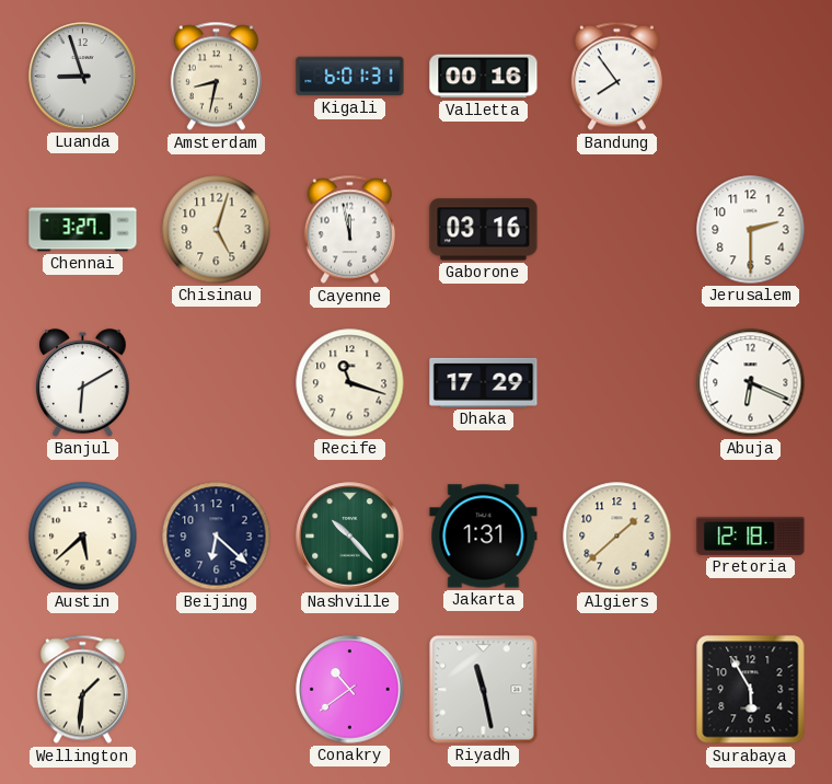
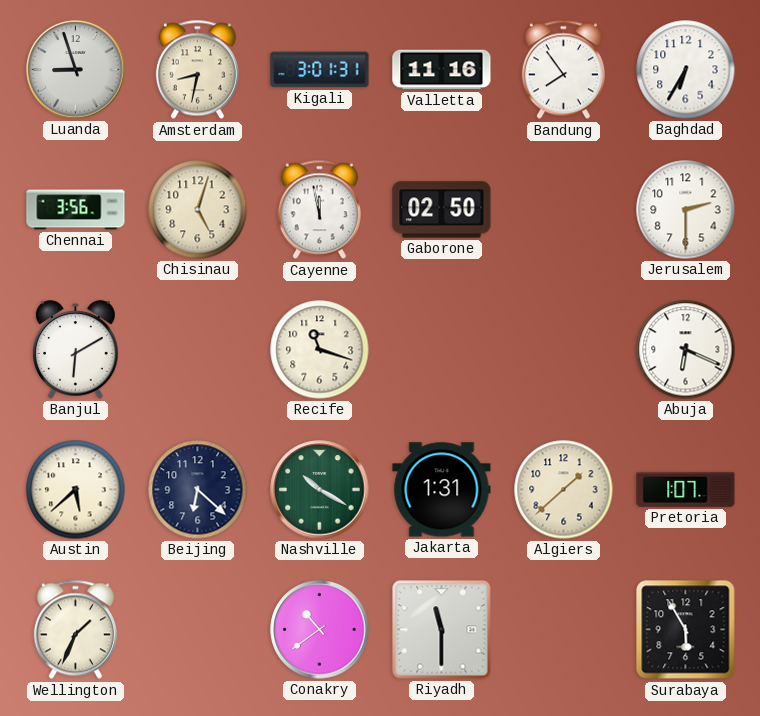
Kigali: 6:01 -> 3:01
Valletta: 00:16 -> 11:16
Baghdad: none -> 6:35
Chennai: 3:27 -> 3:56
Gaborone: 03:16 -> 02:50
Dhaka: 17:29 -> none
Nashville: 10:23 -> 10:20
Pretoria: 12:18 -> 1:07
Wellington: 1:31 -> 1:34
Riyadh: 11:28 -> 11:30
